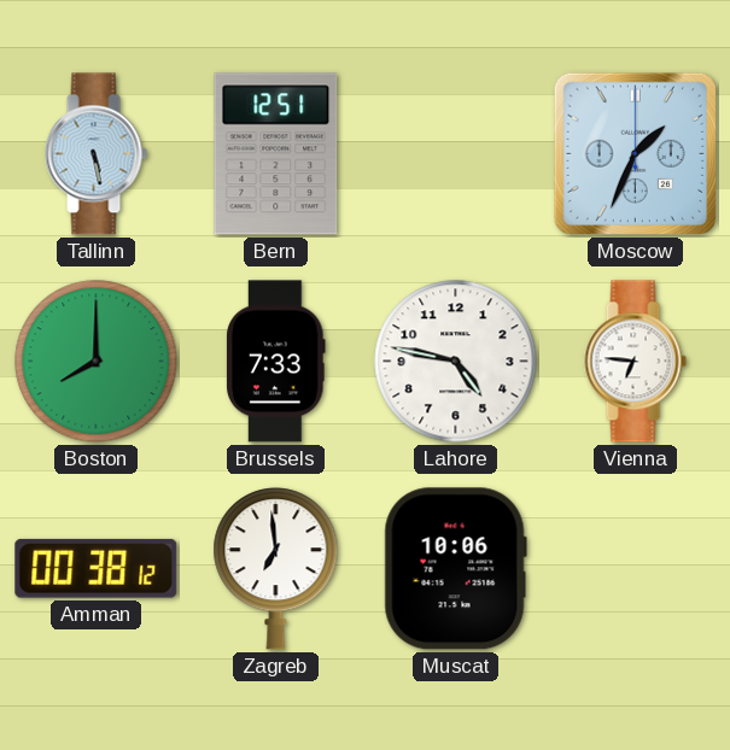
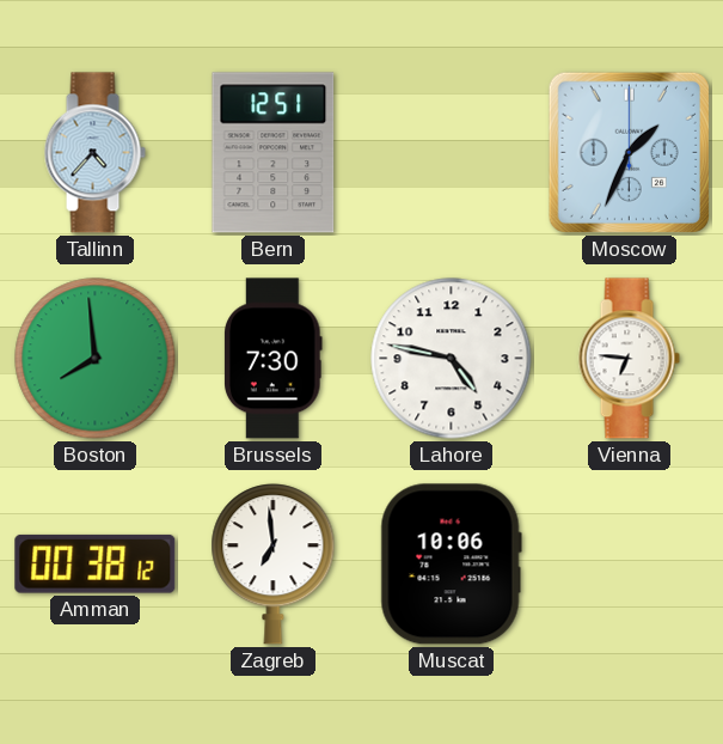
Tallinn: 5:28 -> 4:37
Boston: 8:00 -> 7:59
Brussels: 7:33 -> 7:30
